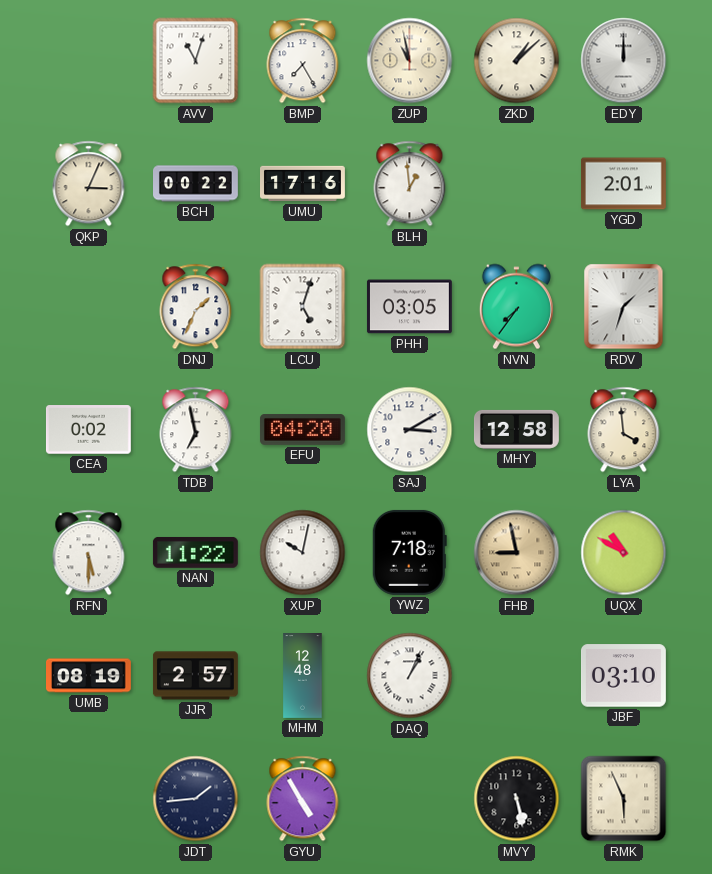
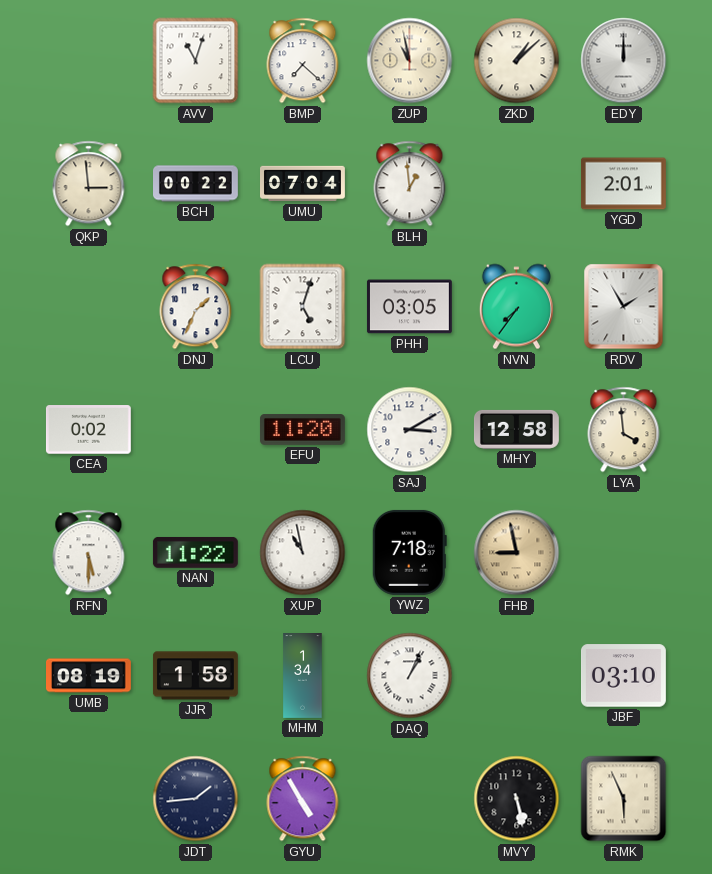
BMP: 7:25 -> 7:22
QKP: 3:04 -> 2:59
UMU: 17:16 -> 07:04
RDV: 1:33 -> 1:55
TDB: 6:58 -> none
EFU: 04:20 -> 11:20
XUP: 10:02 -> 10:58
UQX: 10:50 -> none
JJR: 2:57 -> 1:58
MHM: 12:48 -> 1:34
